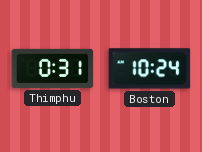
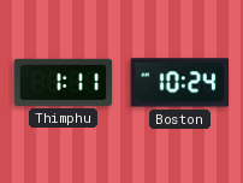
Thimphu: 0:31 -> 1:11
